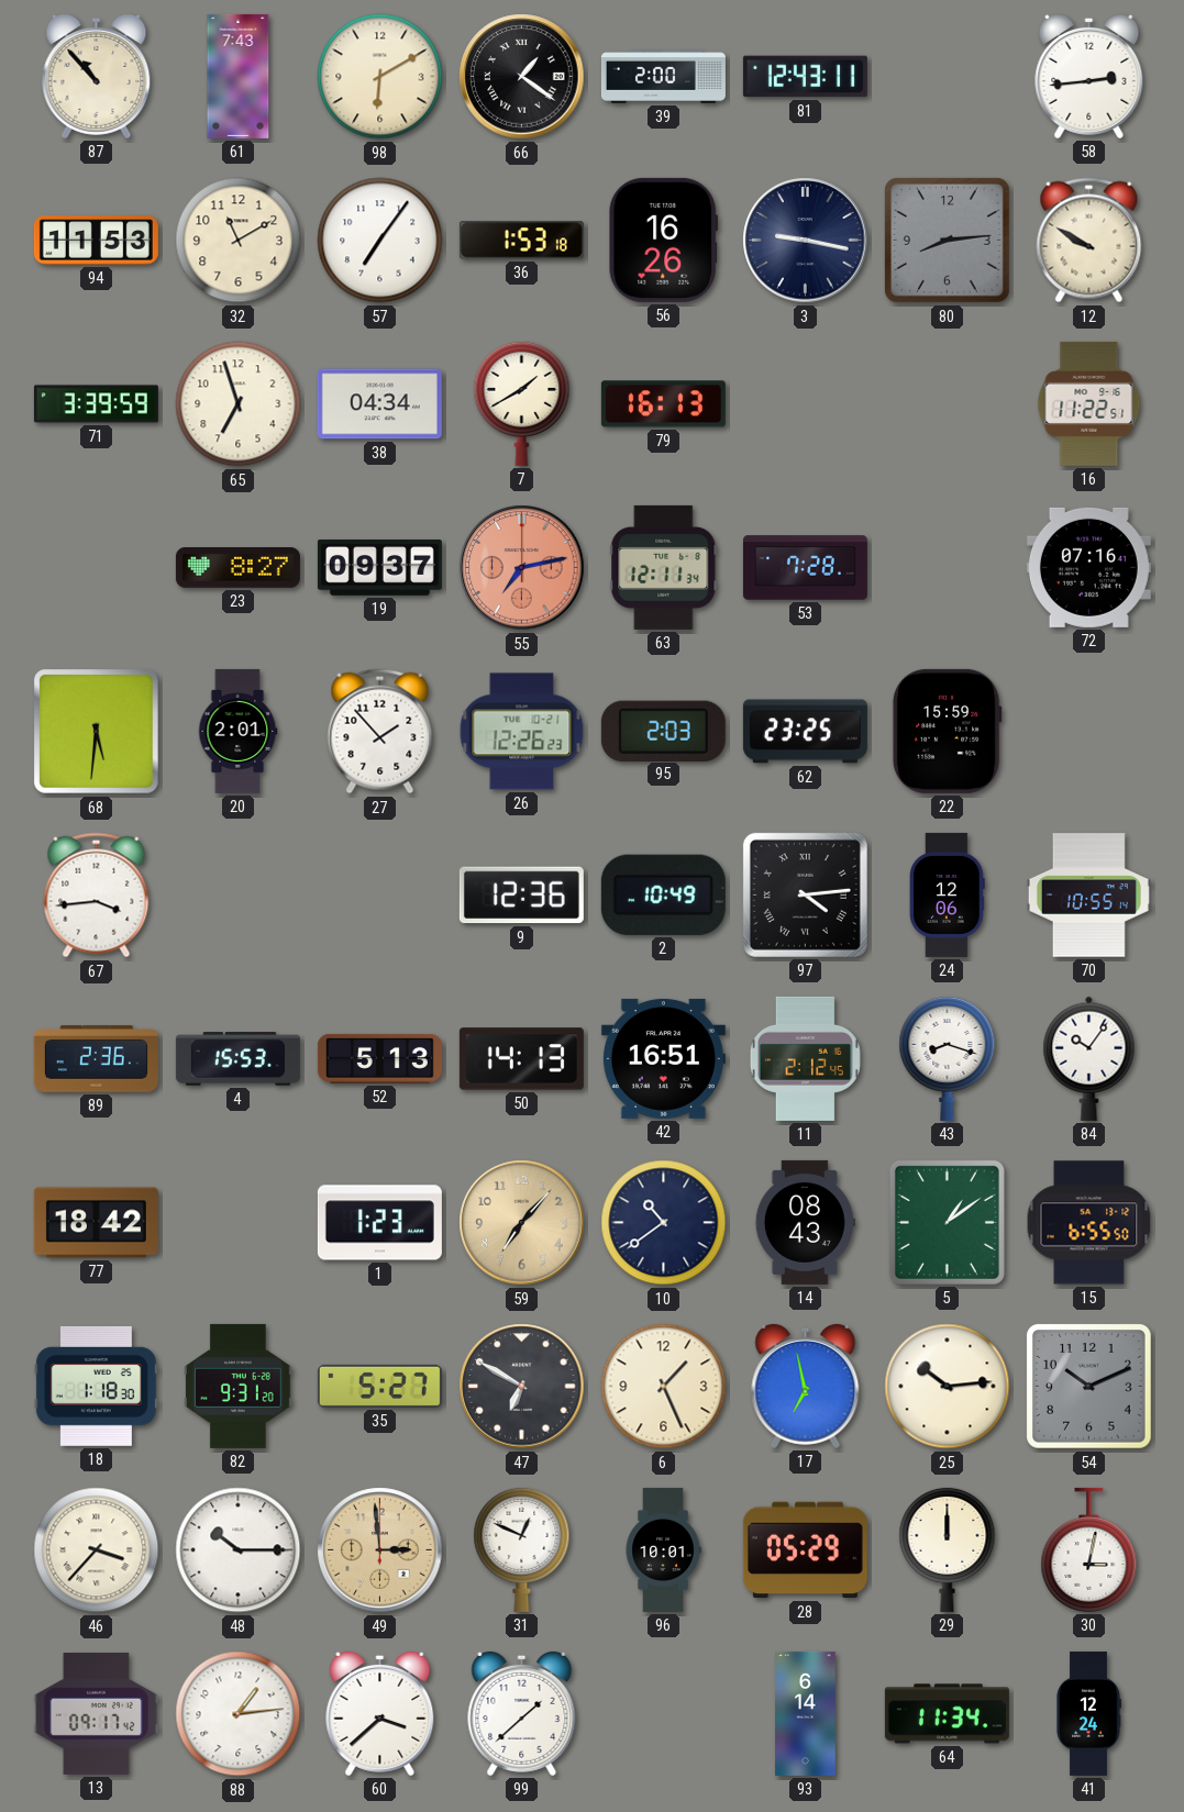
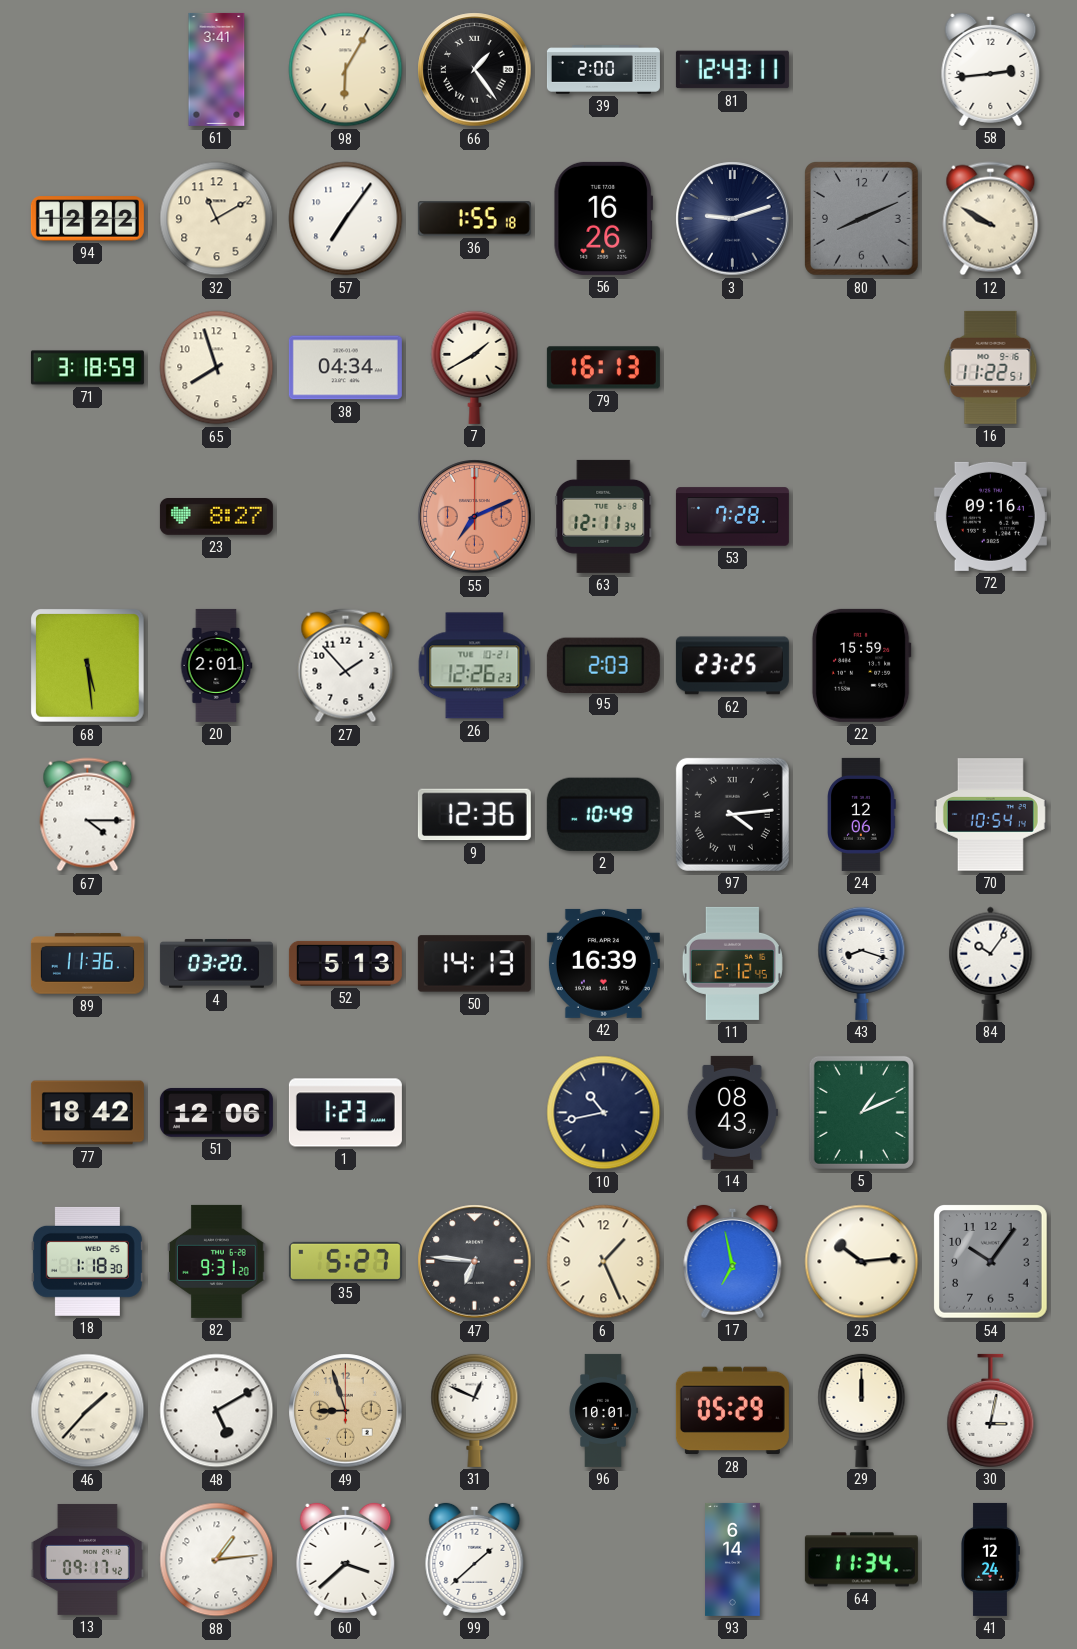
87: 10:53 -> none
61: 7:43 -> 3:41
98: 6:10 -> 6:05
66: 1:21 -> 1:24
94: 11:53 -> 12:22
36: 1:53 -> 1:55
3: 9:17 -> 9:12
80: 8:14 -> 8:11
71: 3:39 -> 3:18
65: 6:57 -> 7:57
19: 09:37 -> none
55: 7:13 -> 7:11
72: 07:16 -> 09:16
68: 5:31 -> 5:29
67: 3:44 -> 4:15
70: 10:55 -> 10:54
89: 2:36 -> 11:36
4: 15:53 -> 03:20
42: 16:51 -> 16:39
51: none -> 12:06
59: 7:07 -> none
10: 10:39 -> 10:43
5: 1:09 -> 1:11
15: 6:55 -> none
47: 6:50 -> 6:46
54: 10:11 -> 10:06
46: 3:37 -> 1:37
48: 10:15 -> 5:10
49: 2:59 -> 8:57
